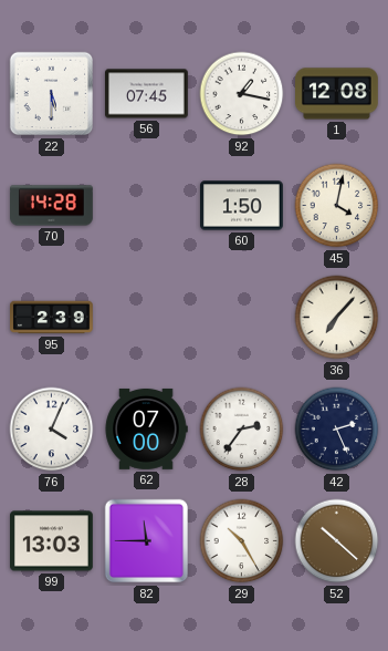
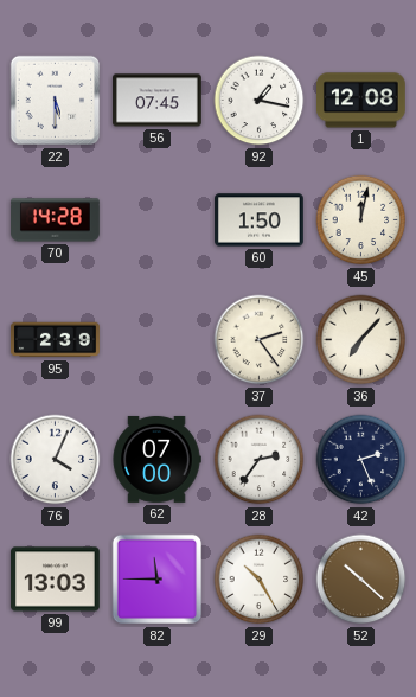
45: 4:02 -> 12:02
37: none -> 2:24
